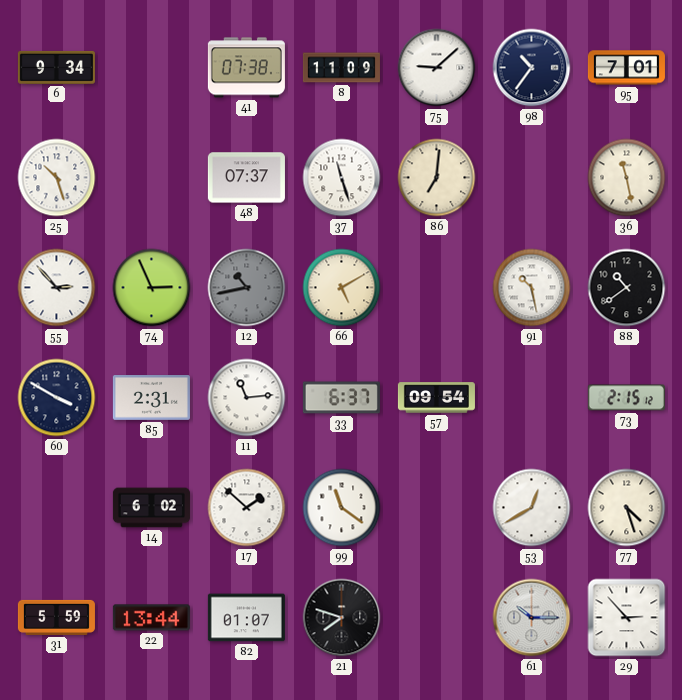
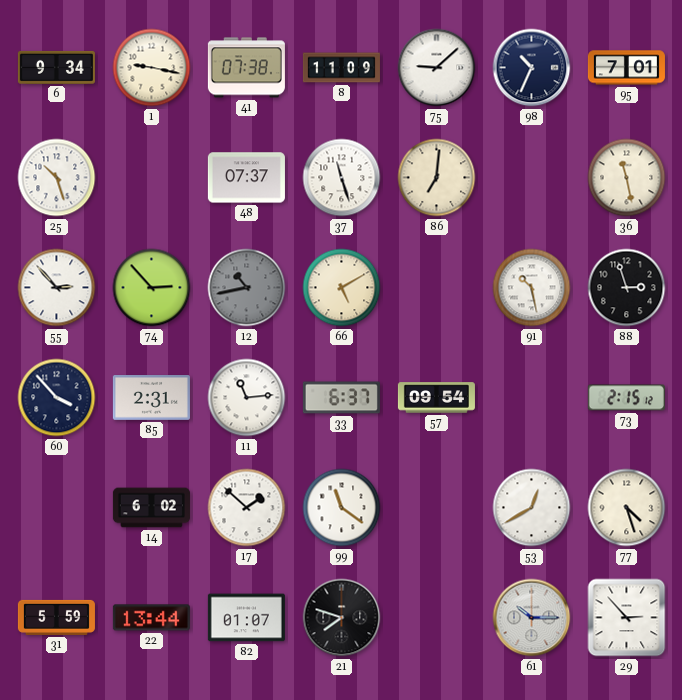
1: none -> 9:17
98: 10:36 -> 10:34
74: 2:56 -> 2:53
88: 10:39 -> 2:57
60: 3:50 -> 3:53
